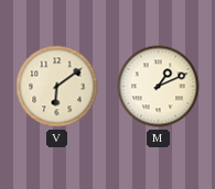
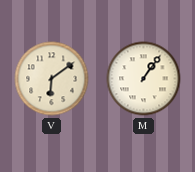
M: 1:11 -> 1:06
